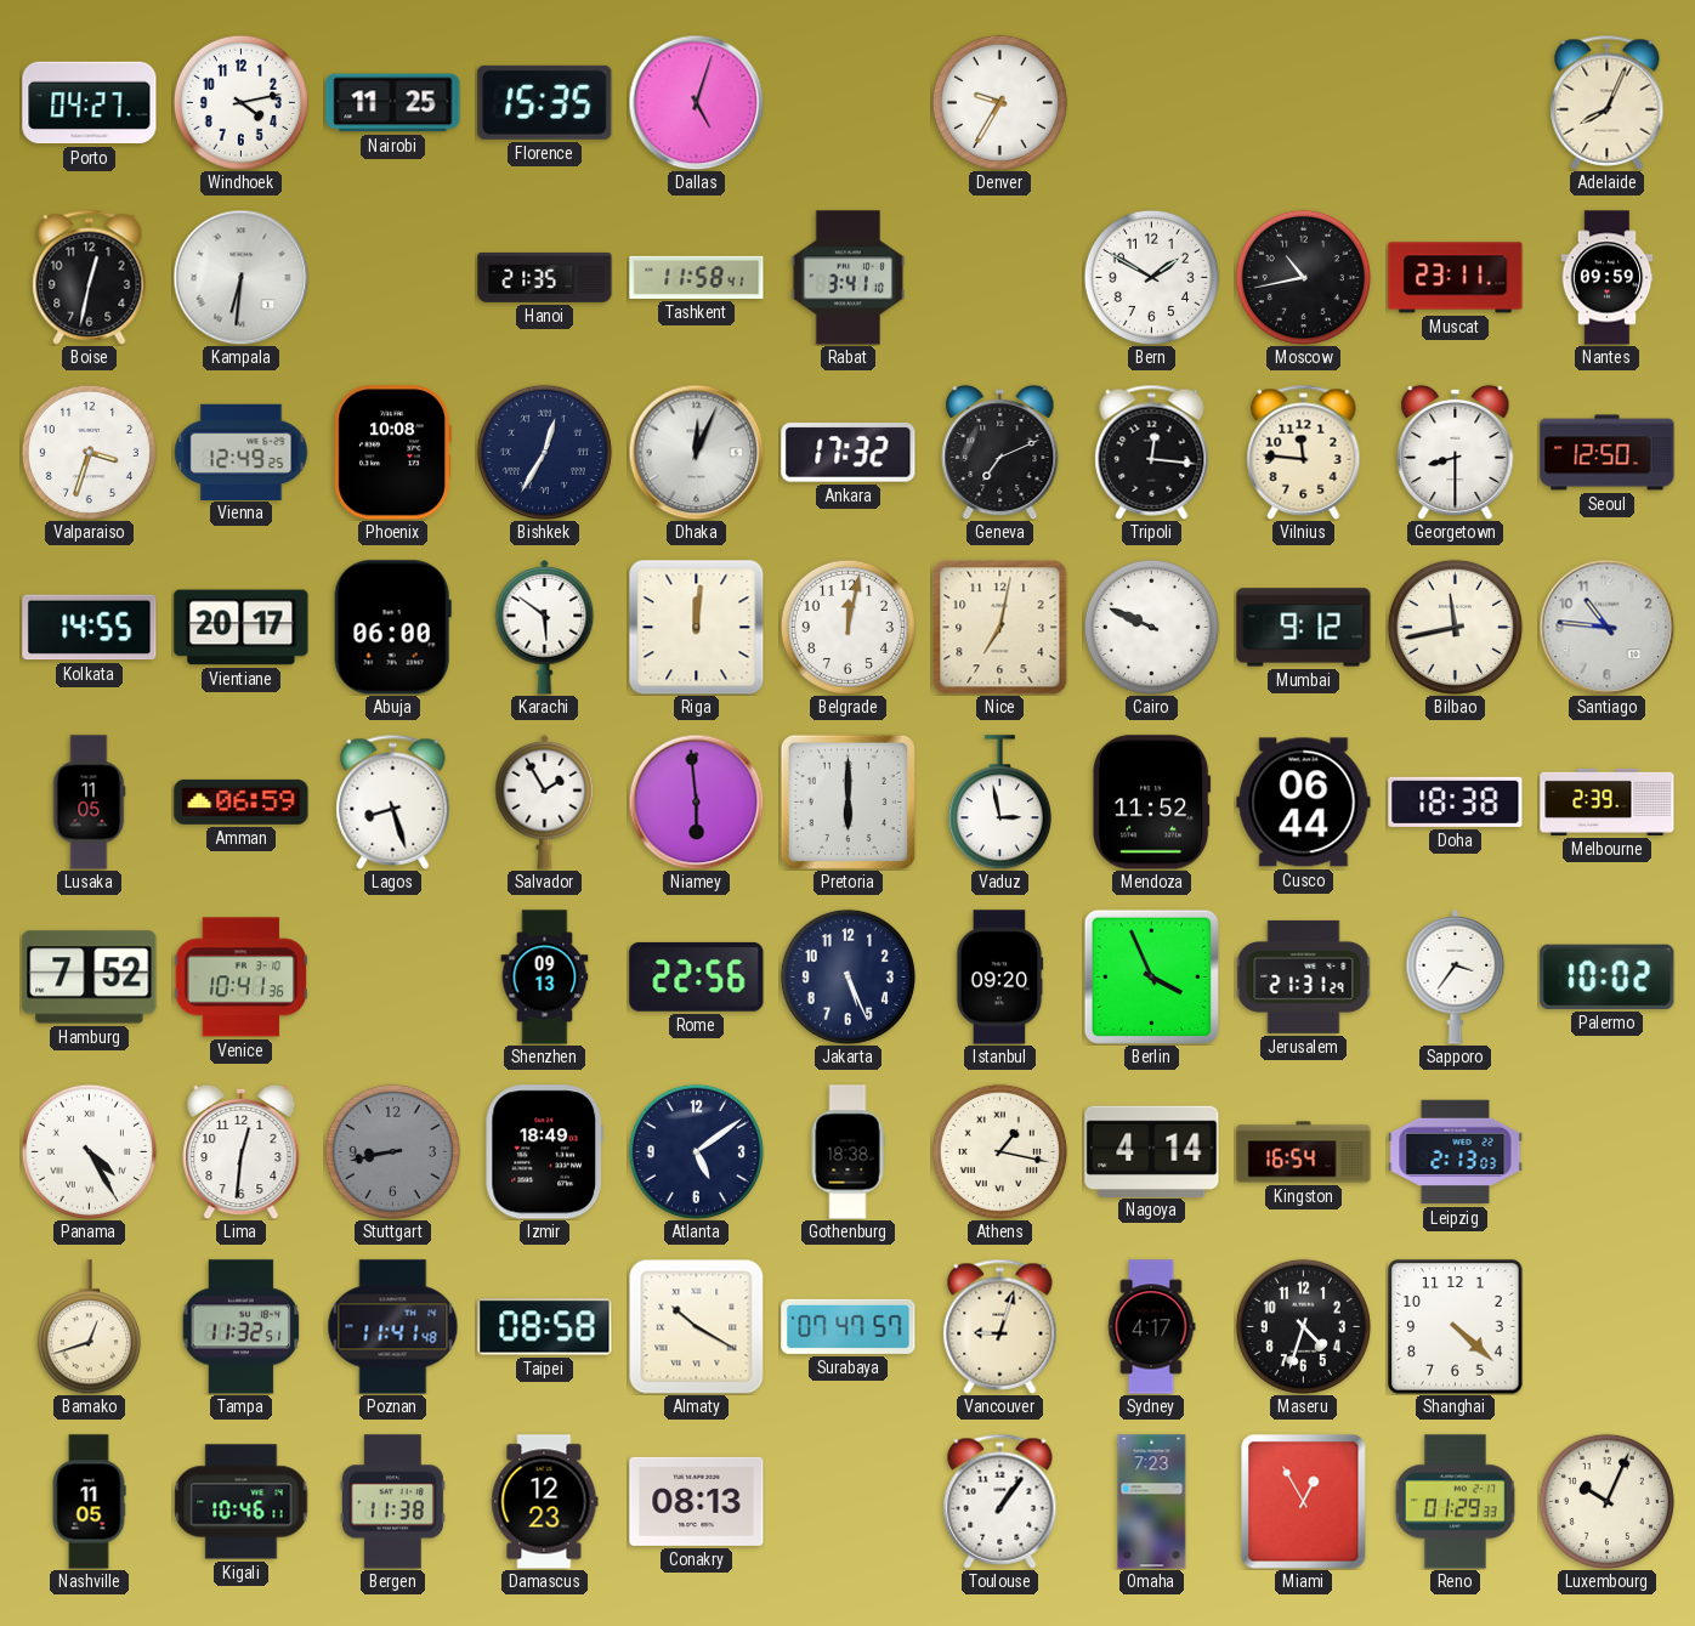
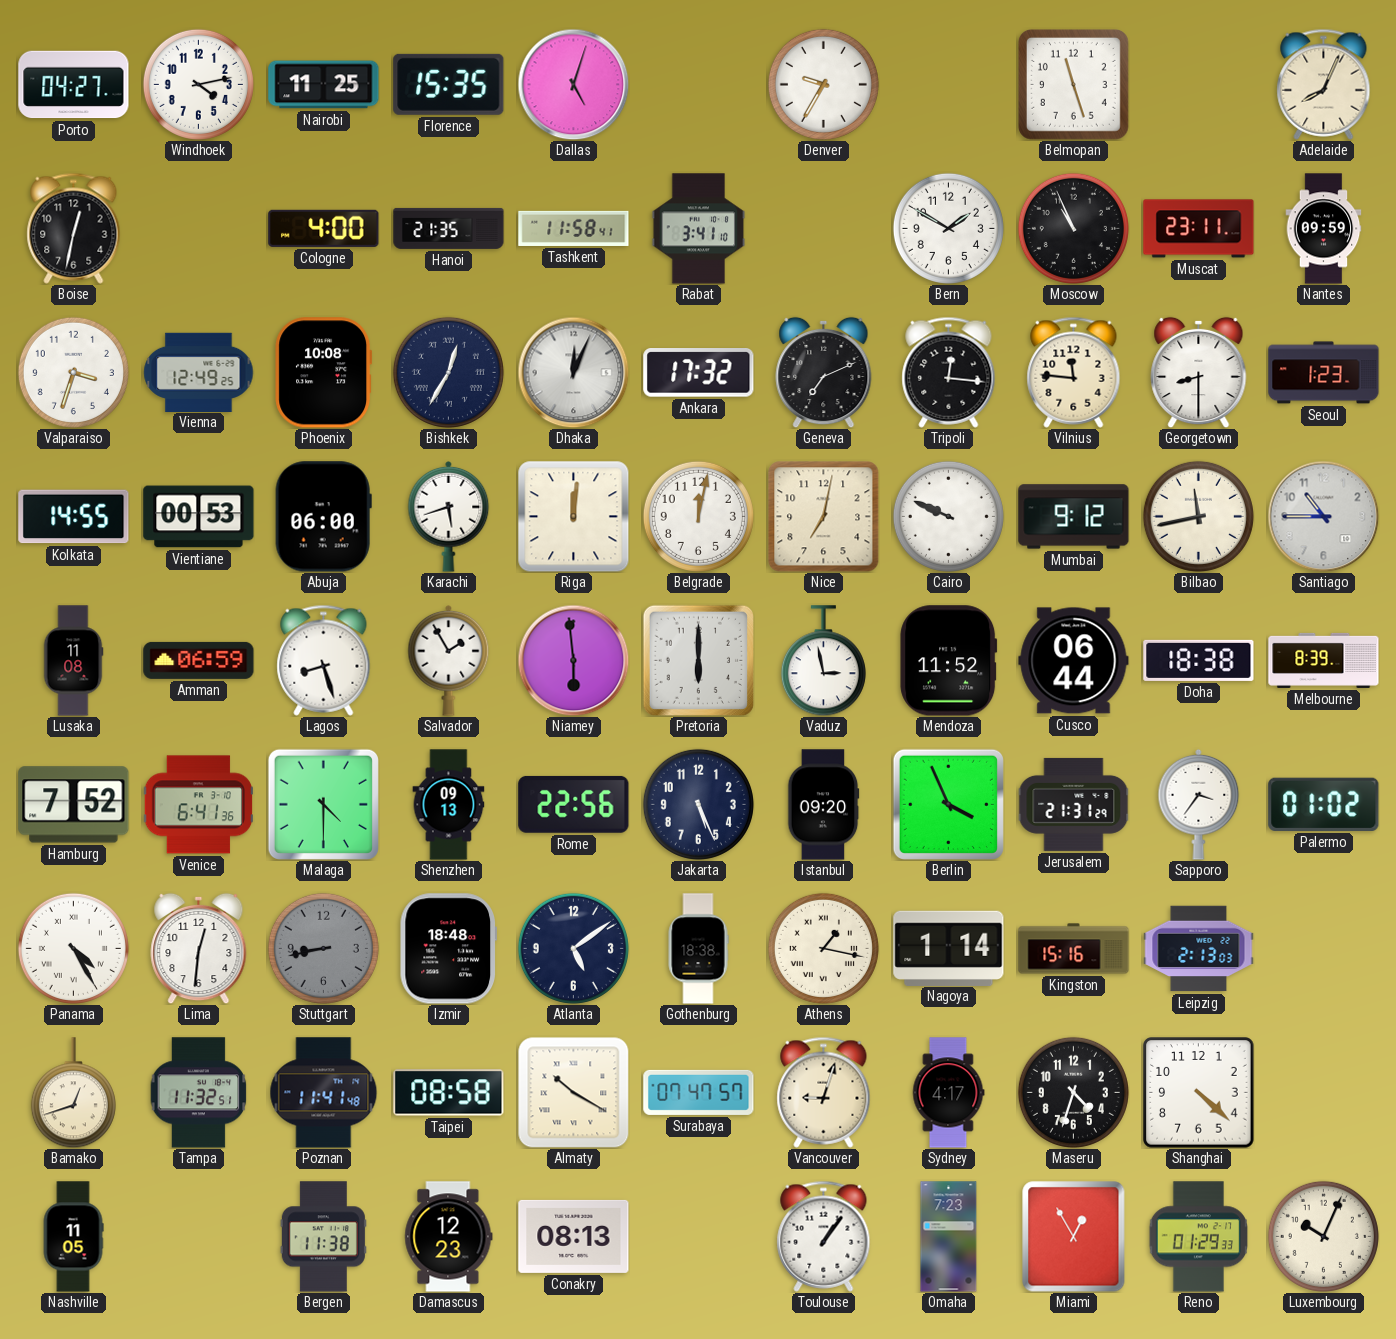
Belmopan: none -> 11:27
Kampala: 6:31 -> none
Cologne: none -> 4:00
Moscow: 10:43 -> 10:56
Seoul: 12:50 -> 1:23
Vientiane: 20:17 -> 00:53
Karachi: 5:51 -> 5:42
Santiago: 10:46 -> 10:45
Lusaka: 11:05 -> 11:08
Melbourne: 2:39 -> 8:39
Venice: 10:41 -> 6:41
Malaga: none -> 4:30
Palermo: 10:02 -> 01:02
Izmir: 18:49 -> 18:48
Nagoya: 4:14 -> 1:14
Kingston: 16:54 -> 15:16
Kigali: 10:46 -> none
